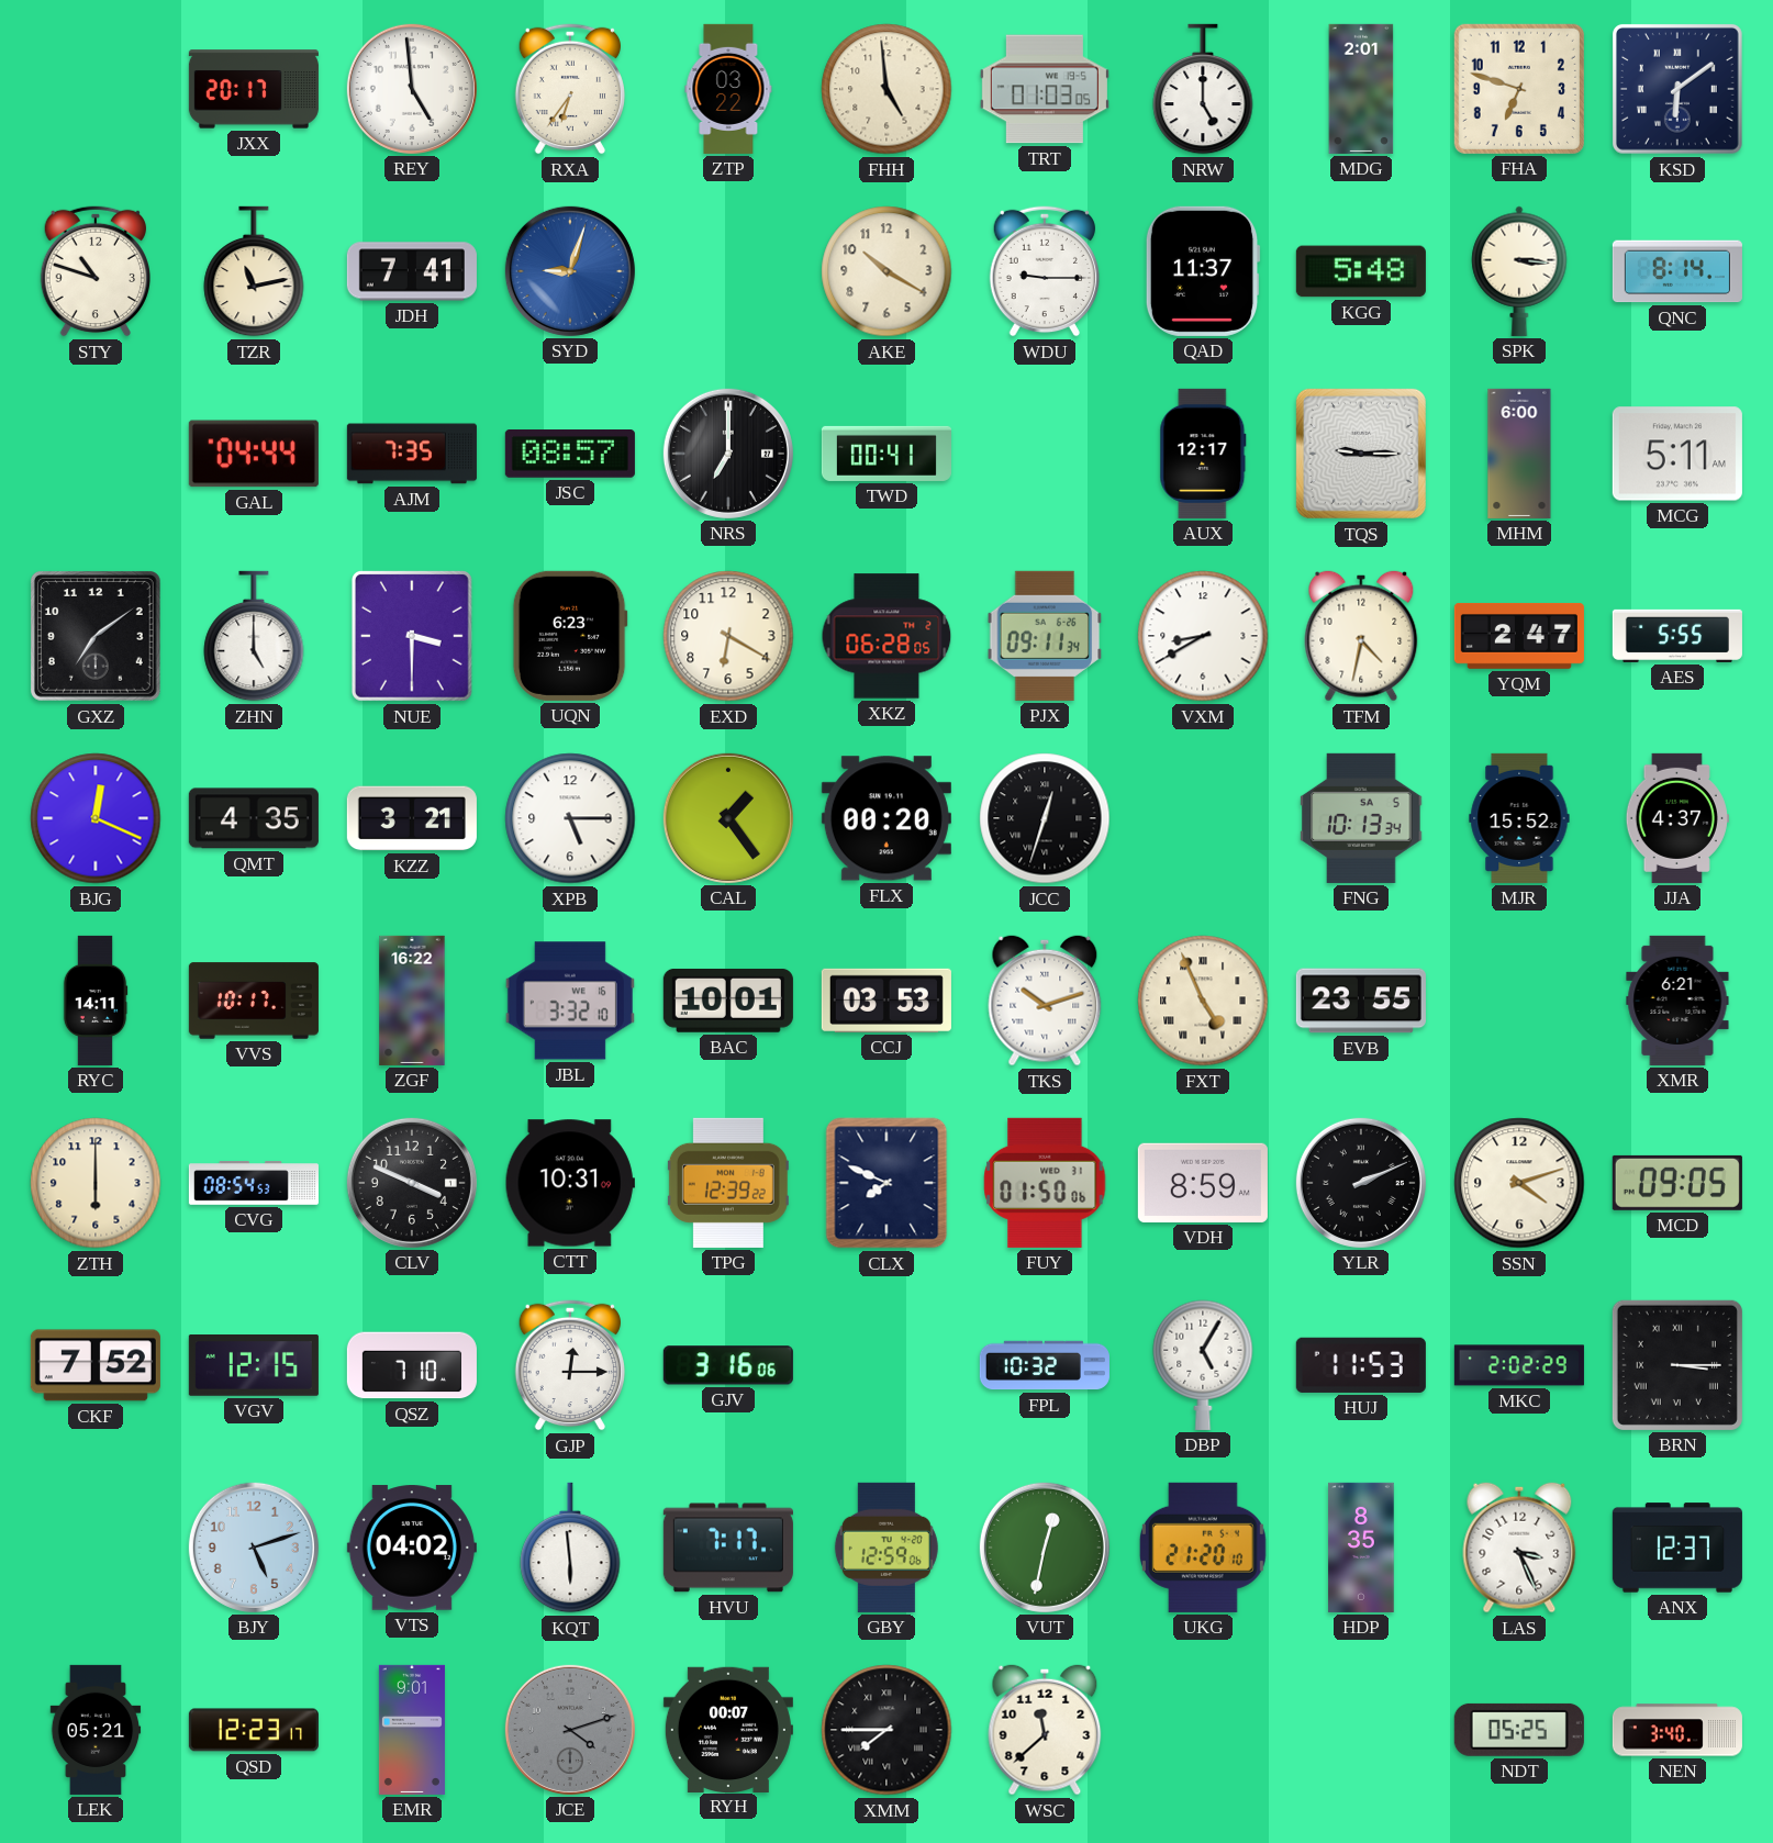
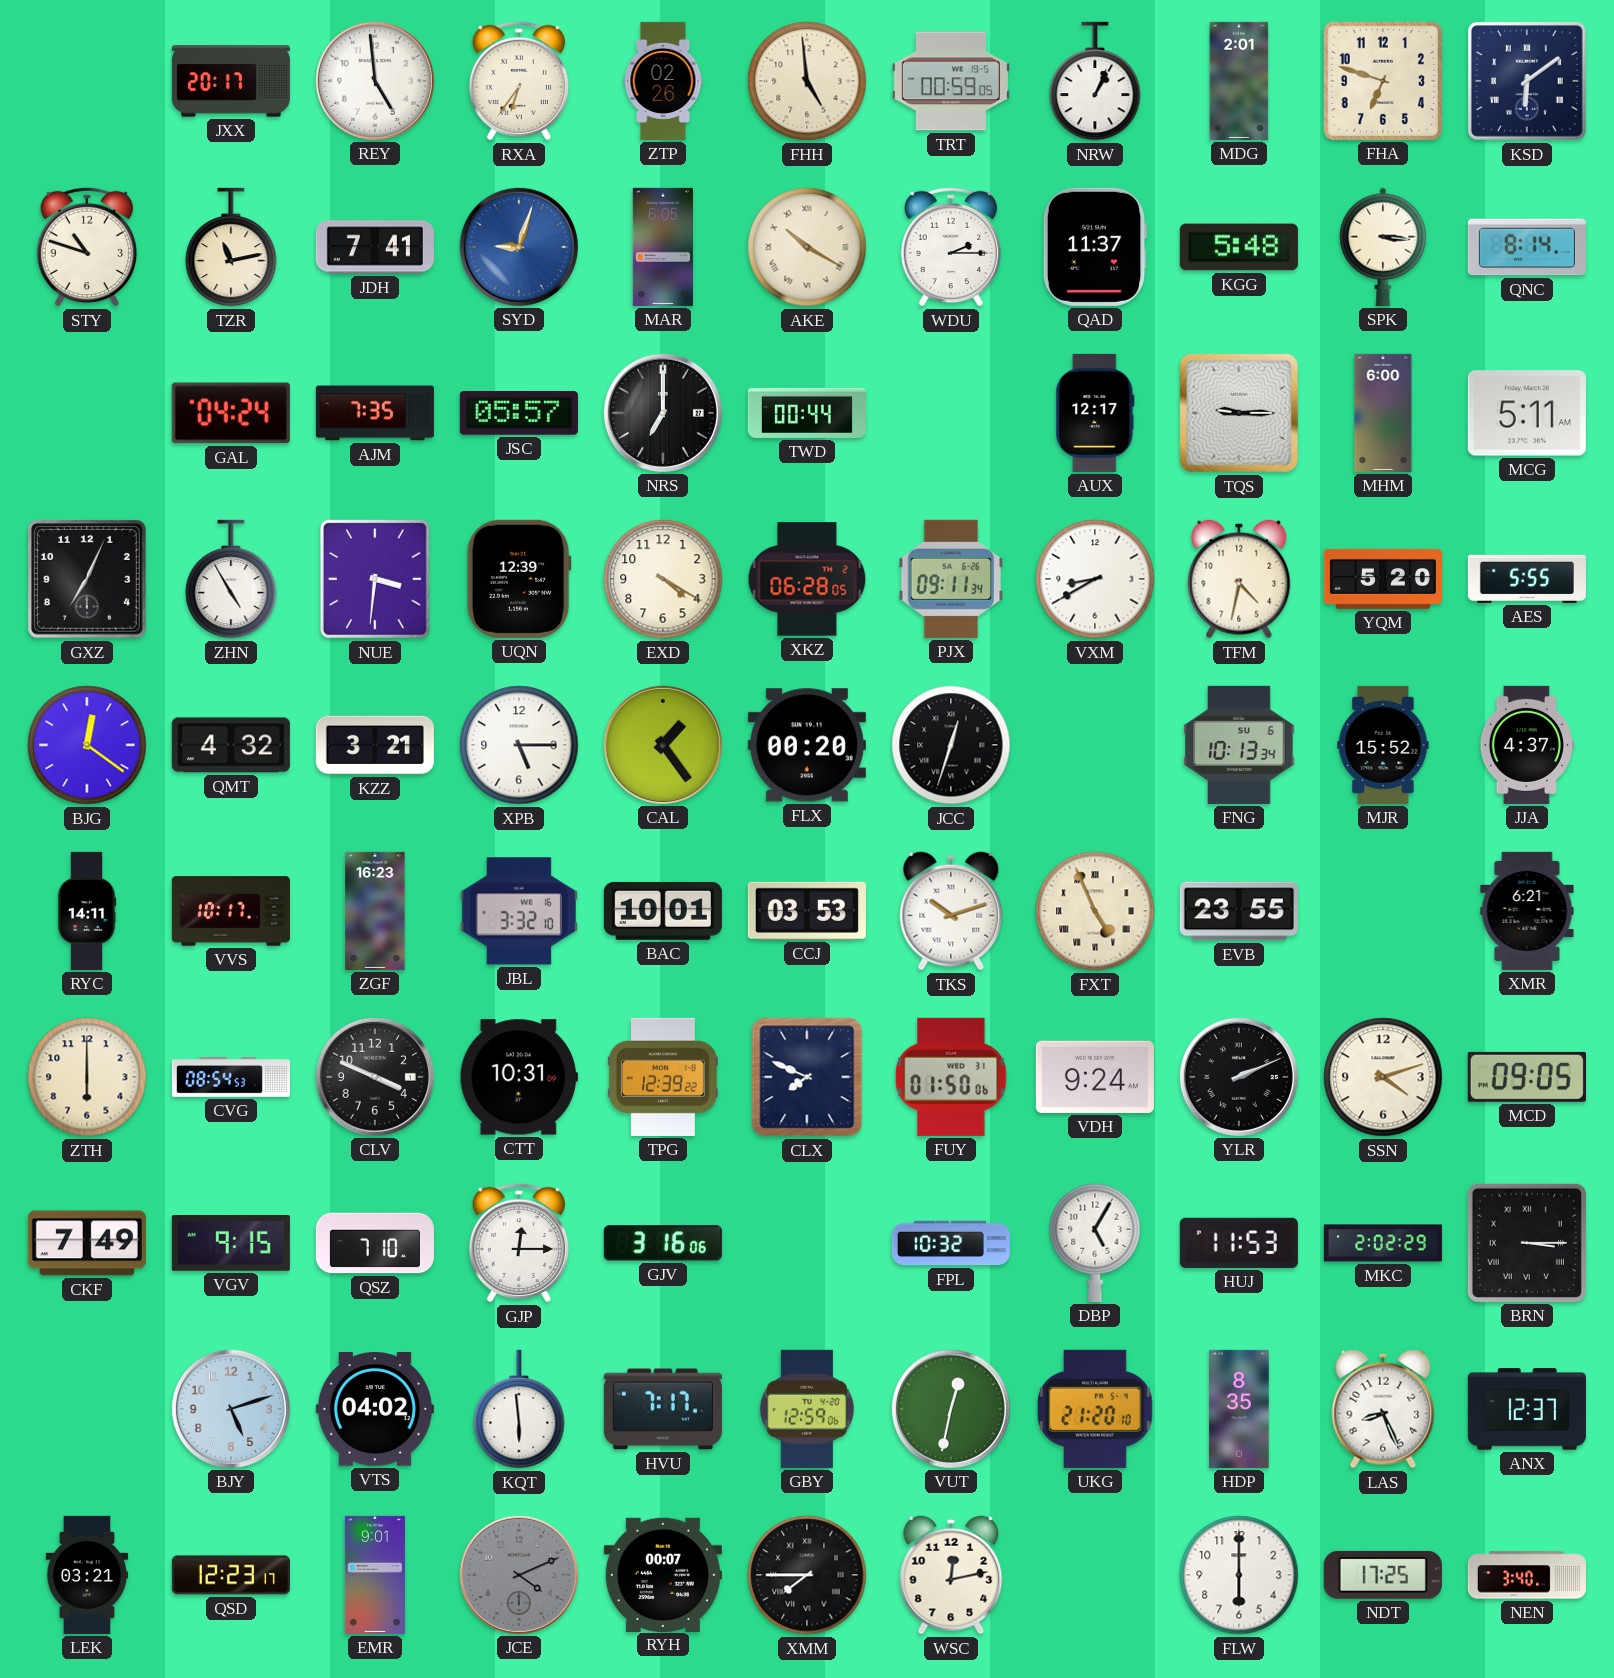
ZTP: 03:22 -> 02:26
TRT: 01:03 -> 00:59
NRW: 5:00 -> 1:04
MAR: none -> 6:05
AKE numerals: Arabic -> Roman
WDU: 9:15 -> 2:15
GAL: 04:44 -> 04:24
JSC: 08:57 -> 05:57
TWD: 00:41 -> 00:44
GXZ: 7:09 -> 7:04
ZHN: 5:00 -> 4:55
NUE: 3:30 -> 3:31
UQN: 6:23 -> 12:39
EXD: 6:20 -> 4:20
YQM: 2:47 -> 5:20
BJG: 12:19 -> 12:21
QMT: 4:35 -> 4:32
FNG date: SA 5 -> SU 6
ZGF: 16:22 -> 16:23
VDH: 8:59 -> 9:24
CKF: 7:52 -> 7:49
VGV: 12:15 -> 9:15
LAS: 3:26 -> 8:26
LEK: 05:21 -> 03:21
JCE: 4:12 -> 4:11
WSC: 11:38 -> 12:13
FLW: none -> 6:00
NDT: 05:25 -> 17:25
